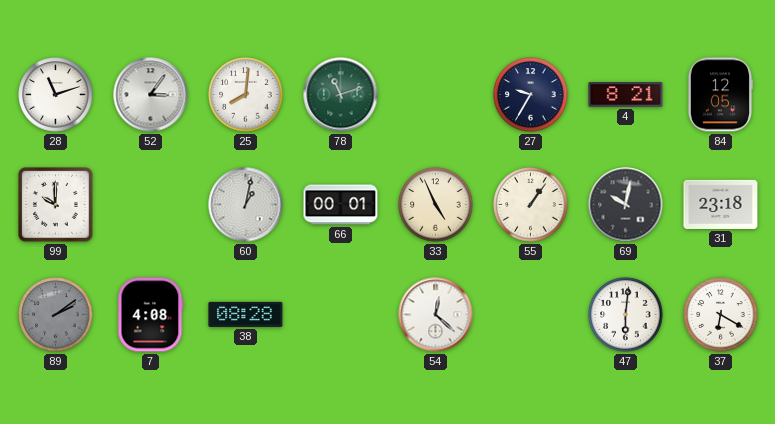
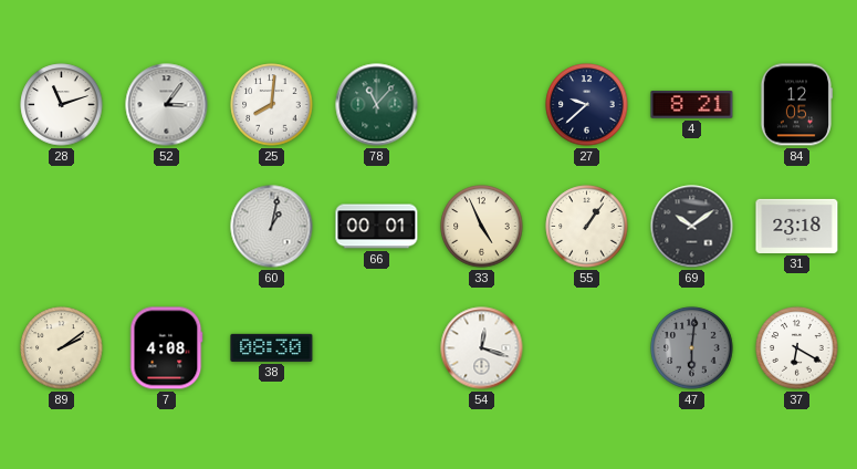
78: 11:12 -> 11:07
27: 9:35 -> 9:38
99: 10:00 -> none
69: 10:02 -> 10:09
89 dial: grey -> cream
38: 08:28 -> 08:30
54: 12:22 -> 12:18
47 dial: white -> grey
